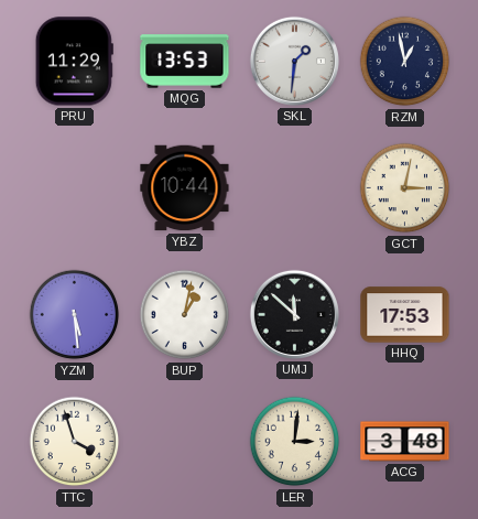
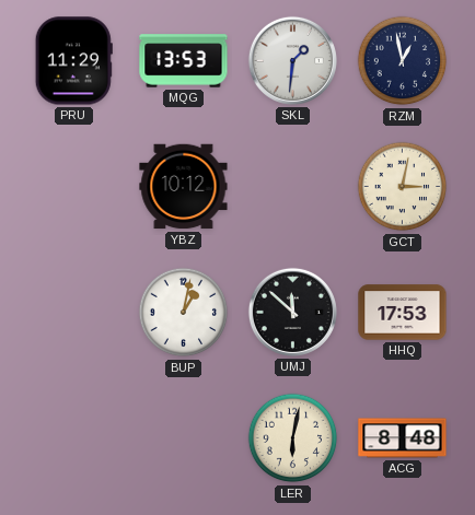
YBZ: 10:44 -> 10:12
YZM: 5:29 -> none
TTC: 3:57 -> none
LER: 3:01 -> 6:02
ACG: 3:48 -> 8:48
